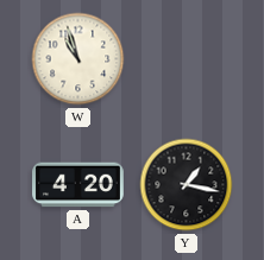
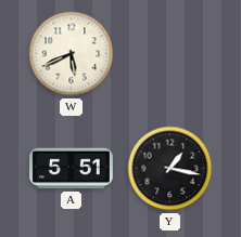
W: 10:57 -> 5:41
A: 4:20 -> 5:51
